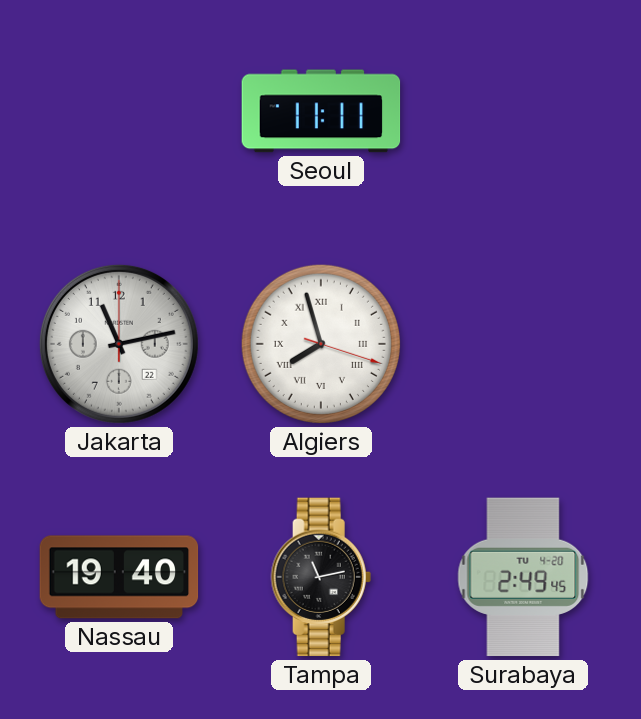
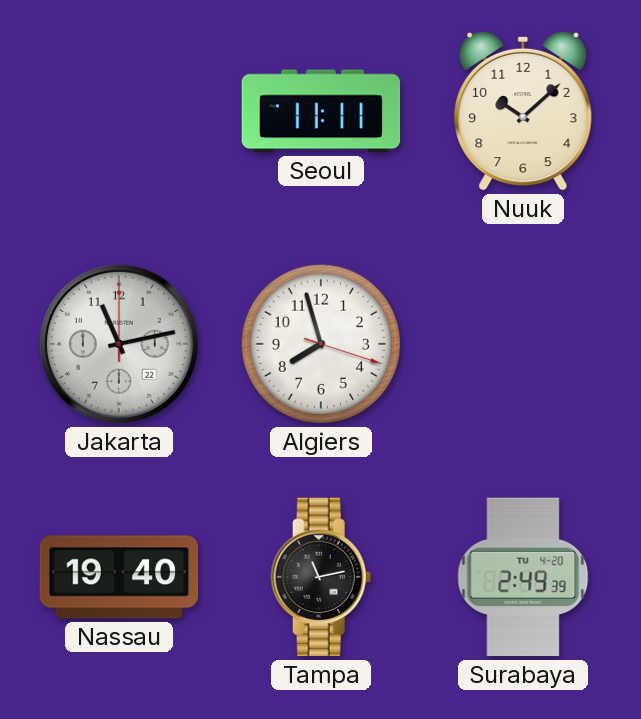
Nuuk: none -> 10:08
Algiers numerals: Roman -> Arabic
Surabaya: 2:49:45 -> 2:49:39
